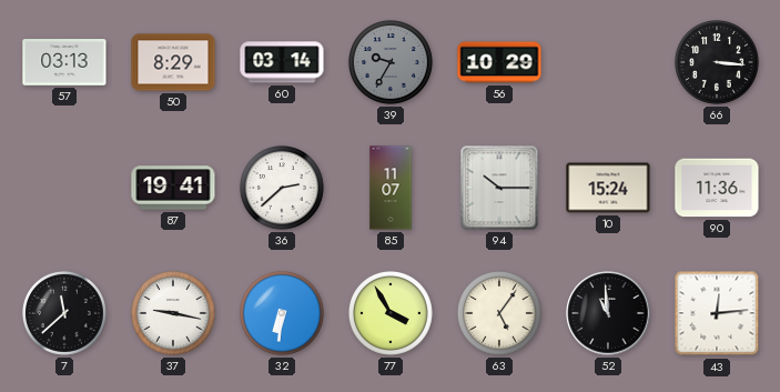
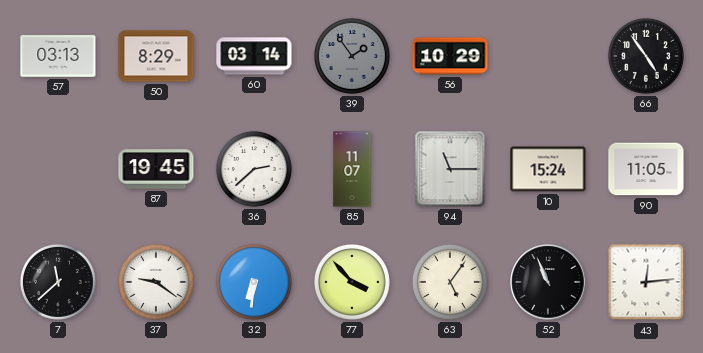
39: 9:35 -> 1:54
66: 3:16 -> 4:54
87: 19:41 -> 19:45
94: 10:15 -> 11:15
90: 11:36 -> 11:05
37: 9:17 -> 9:21
77: 3:55 -> 3:53
52: 10:59 -> 10:56
